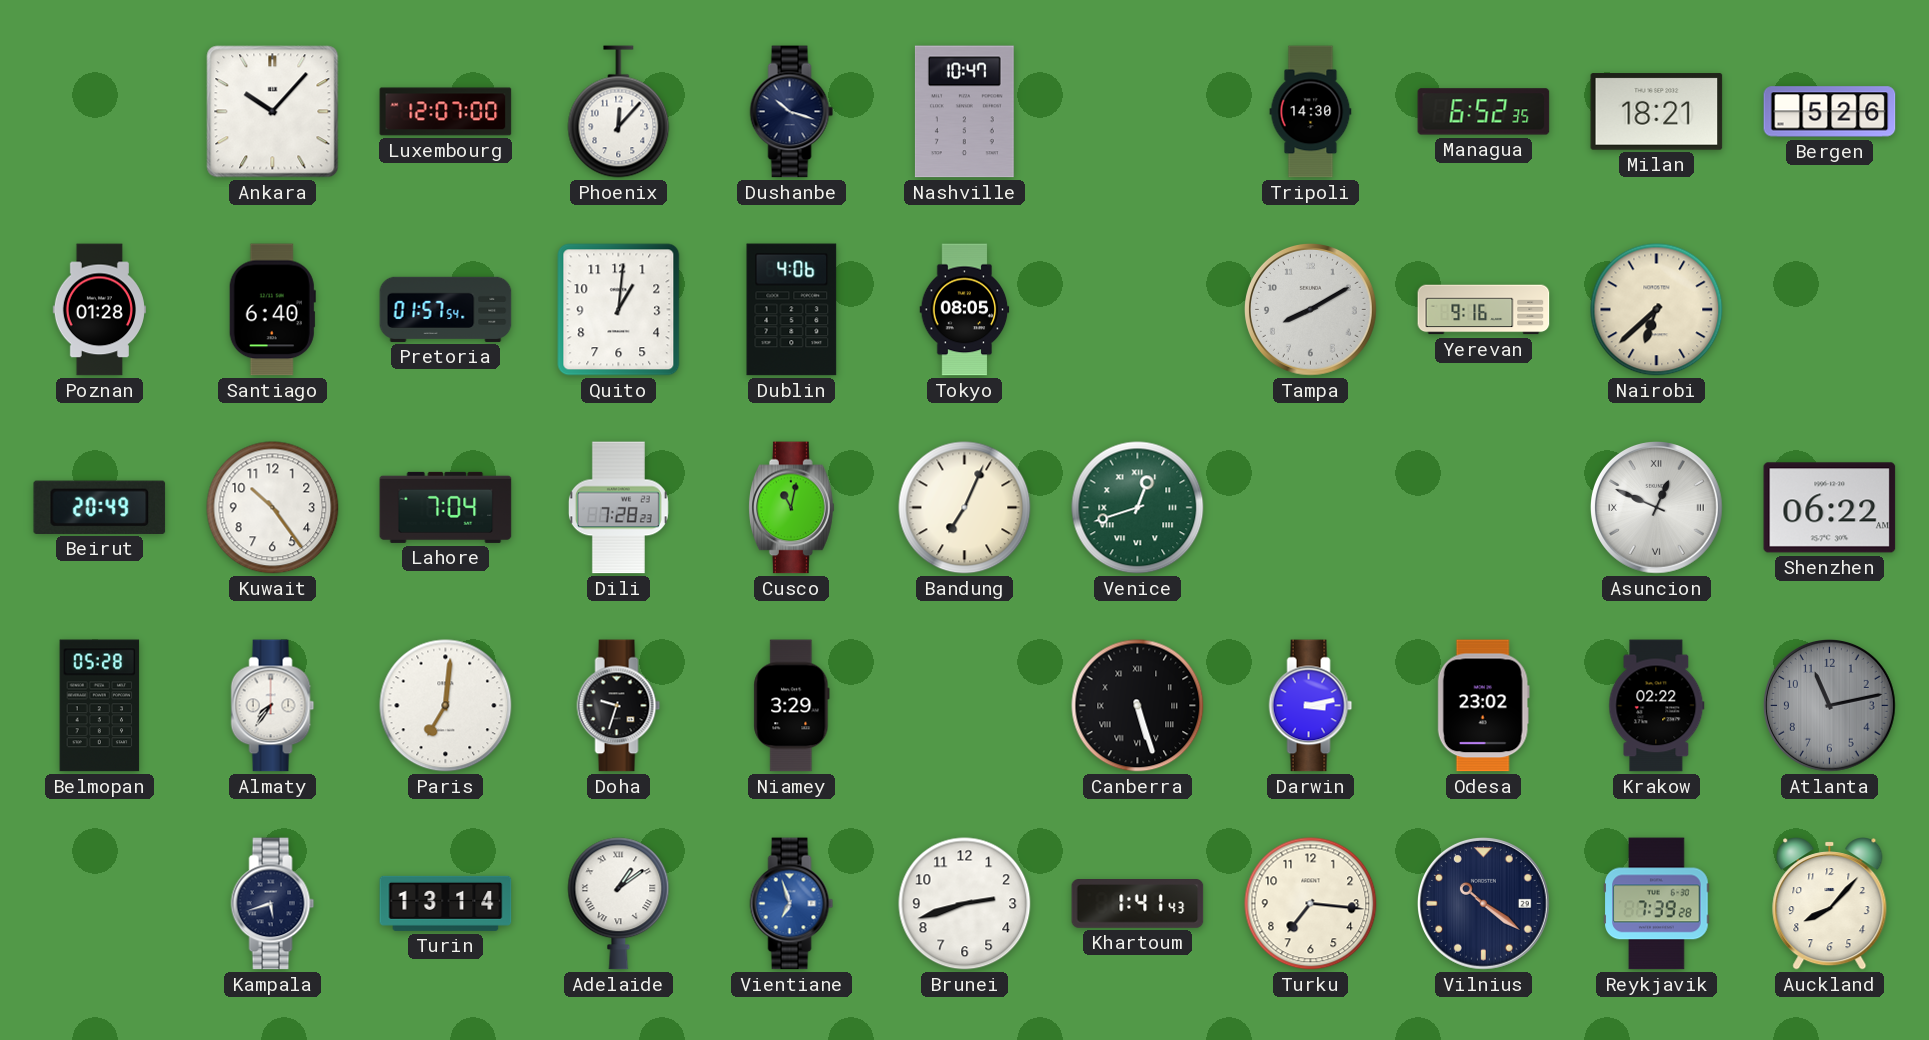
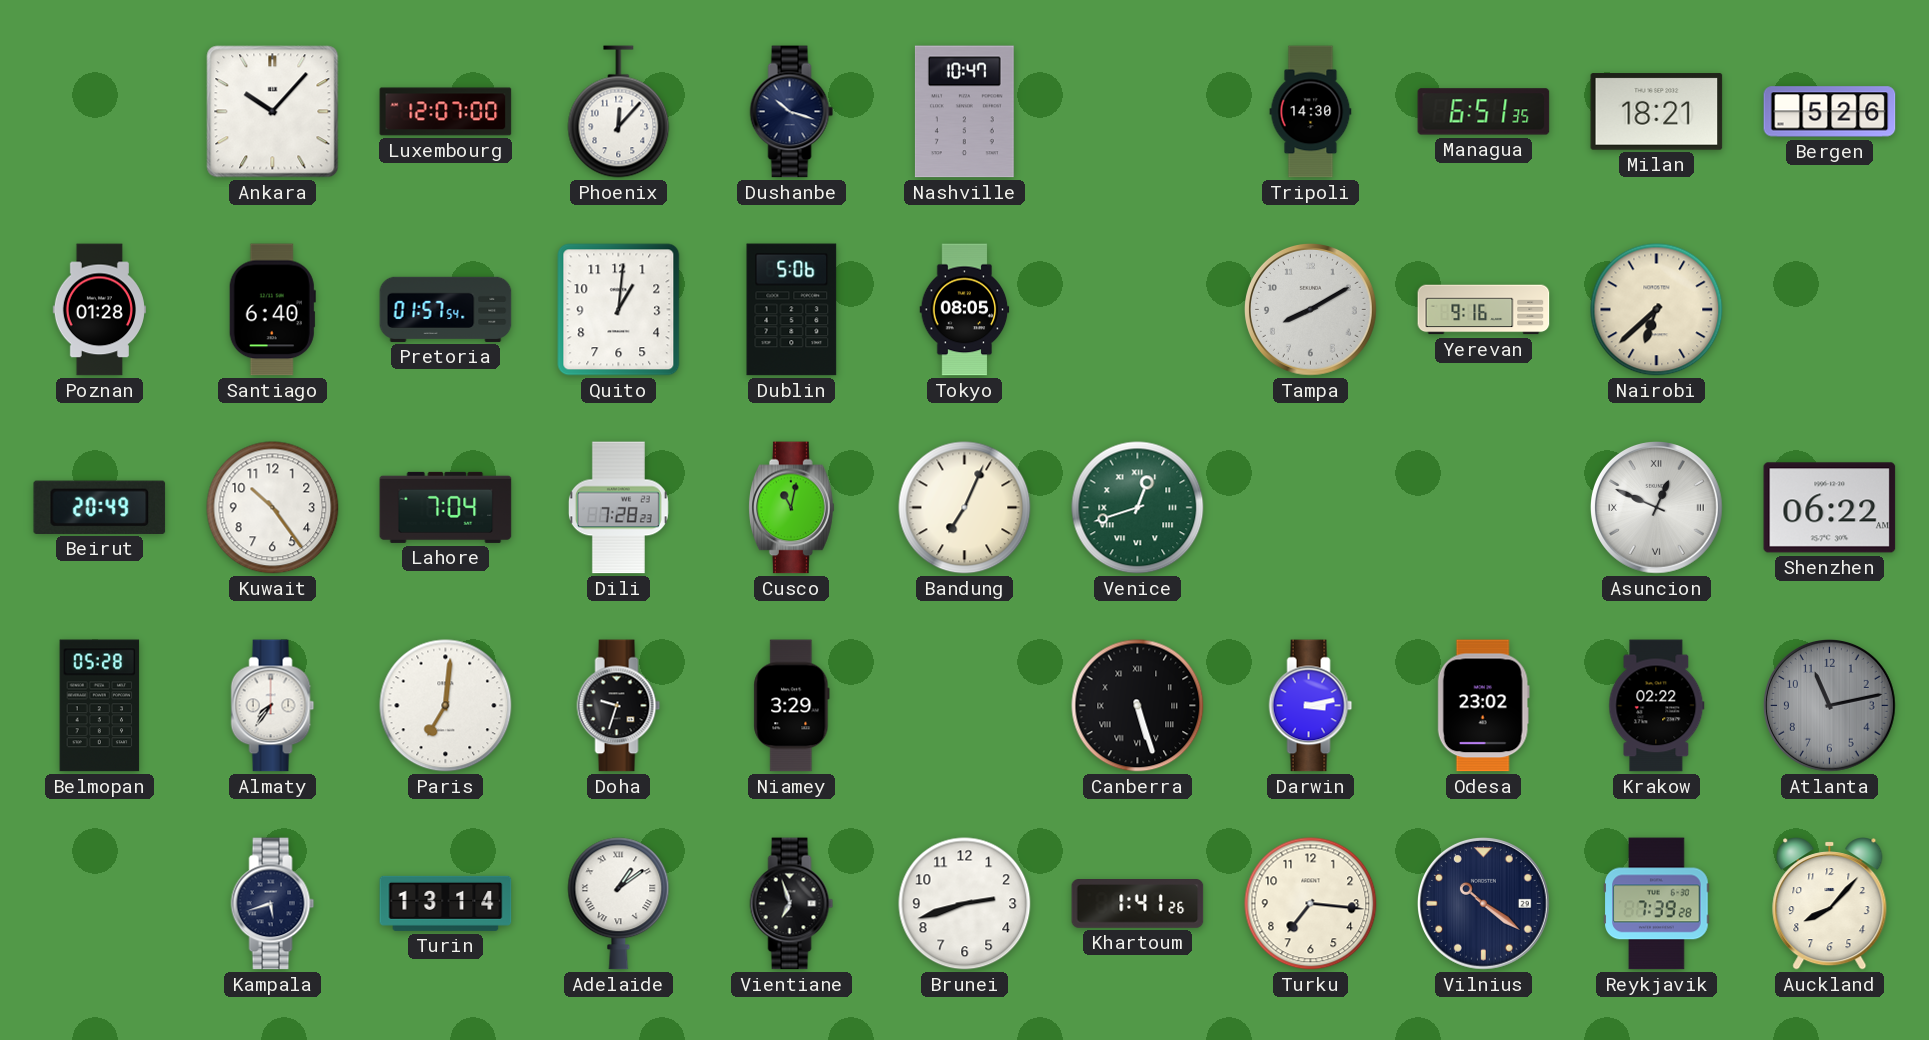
Managua: 6:52 -> 6:51
Dublin: 4:06 -> 5:06
Vientiane dial: blue -> black
Khartoum: 1:41:43 -> 1:41:26
